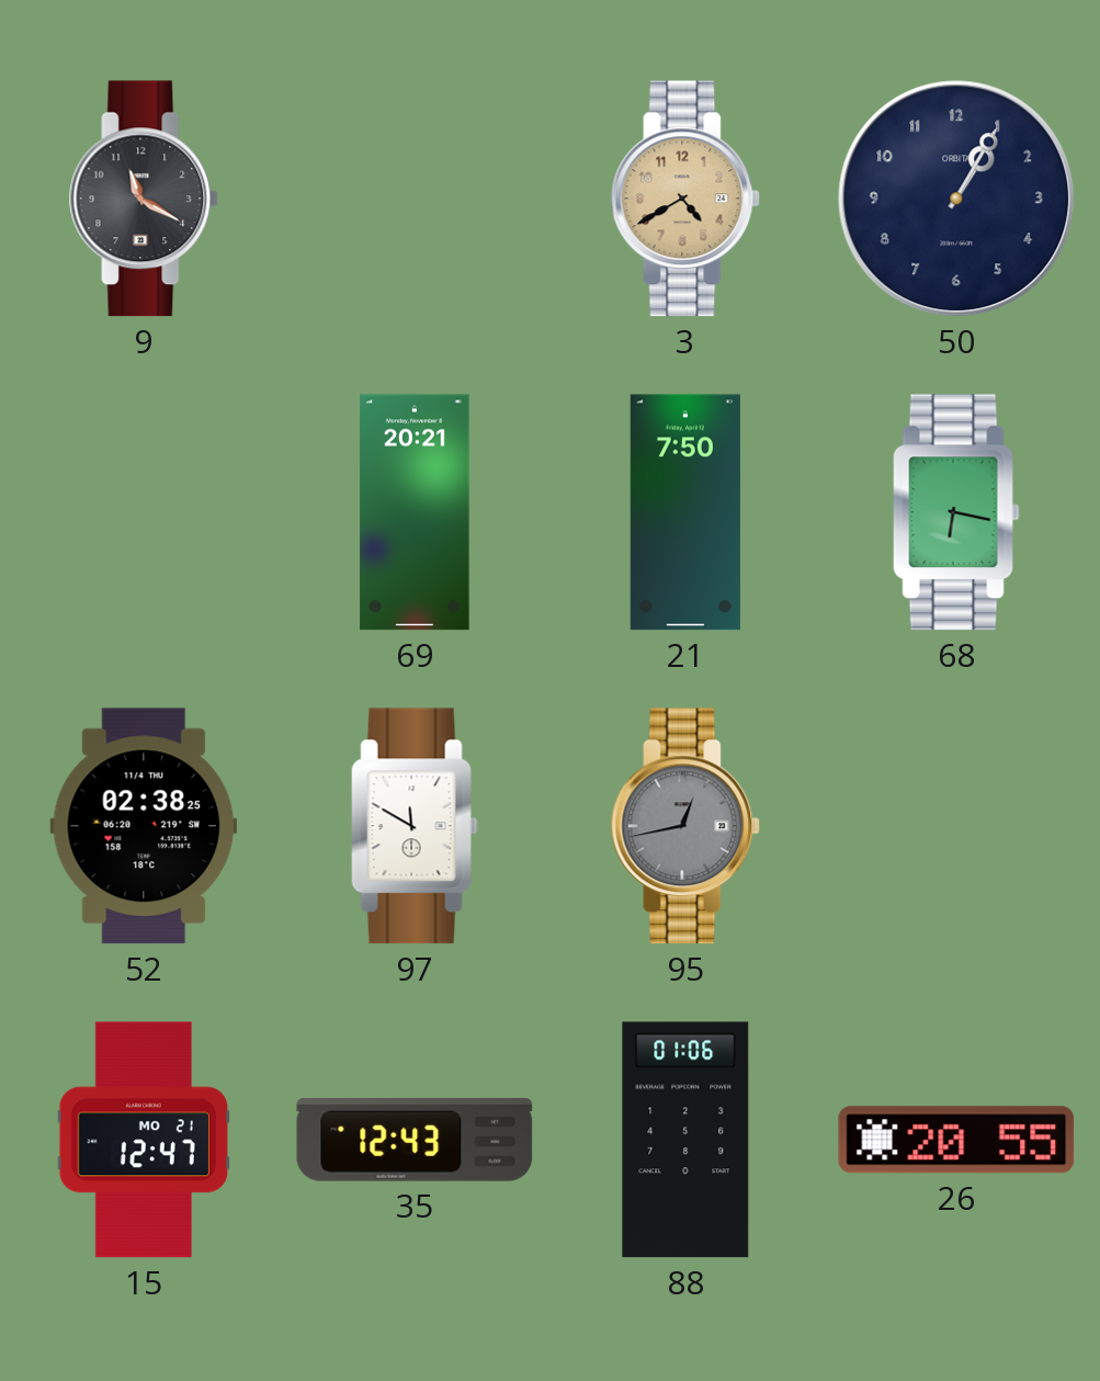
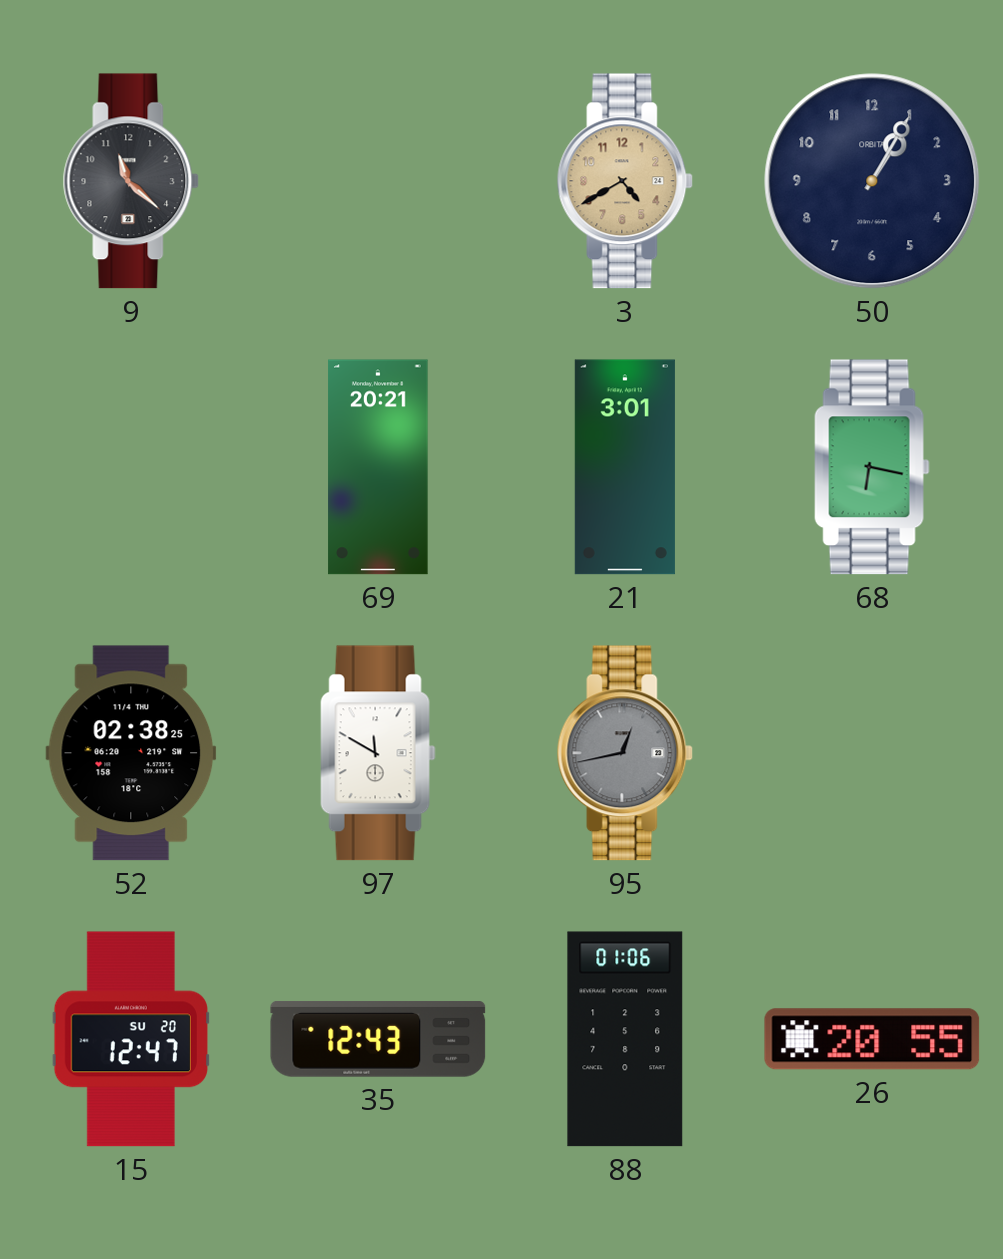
9: 11:20 -> 11:22
21: 7:50 -> 3:01
15 date: MO 21 -> SU 20
